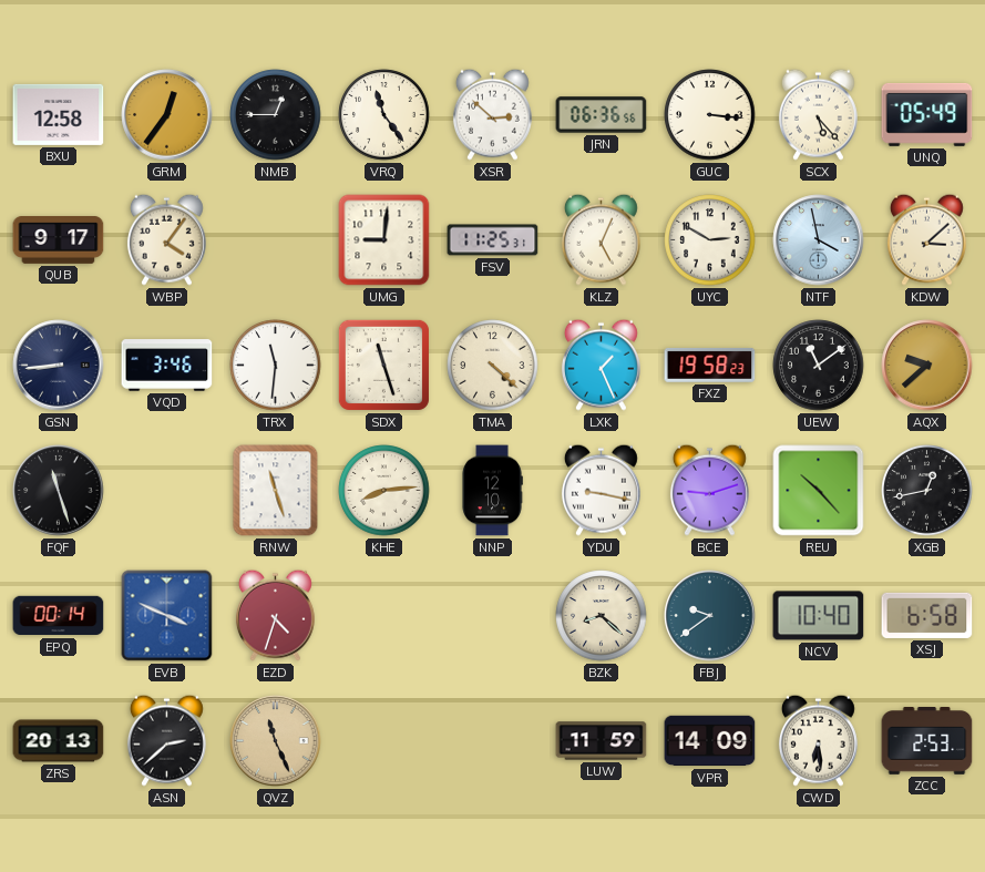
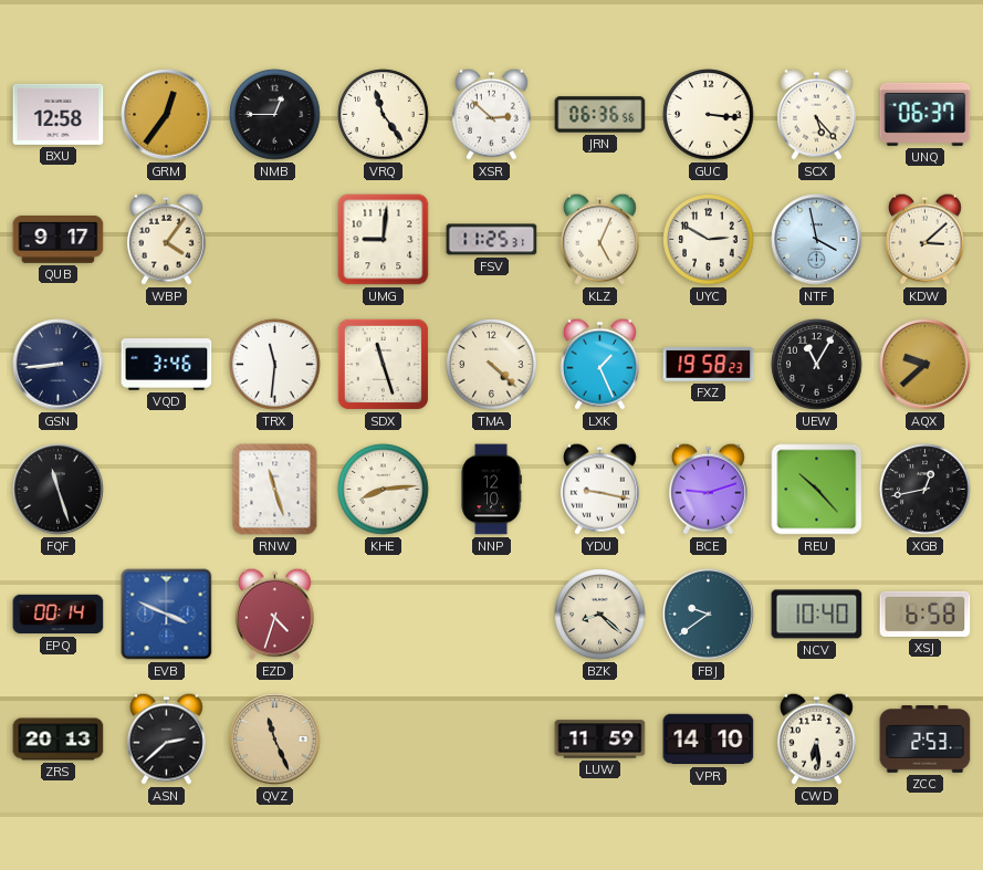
UNQ: 05:49 -> 06:37
UEW: 11:09 -> 11:05
VPR: 14:09 -> 14:10
